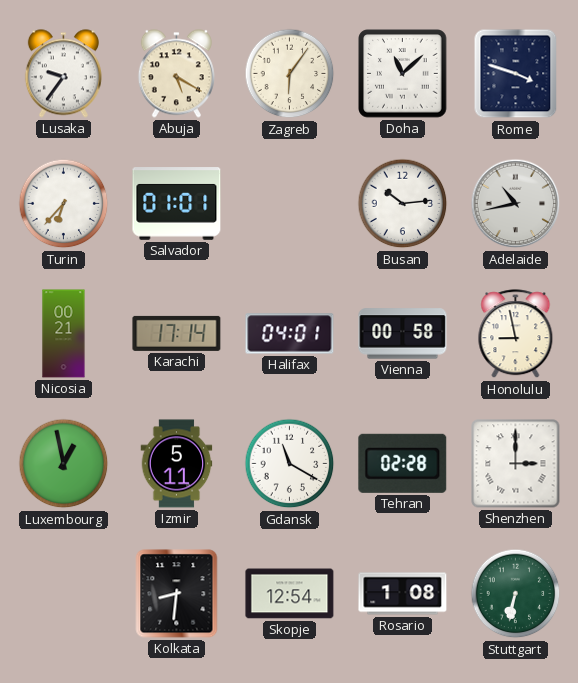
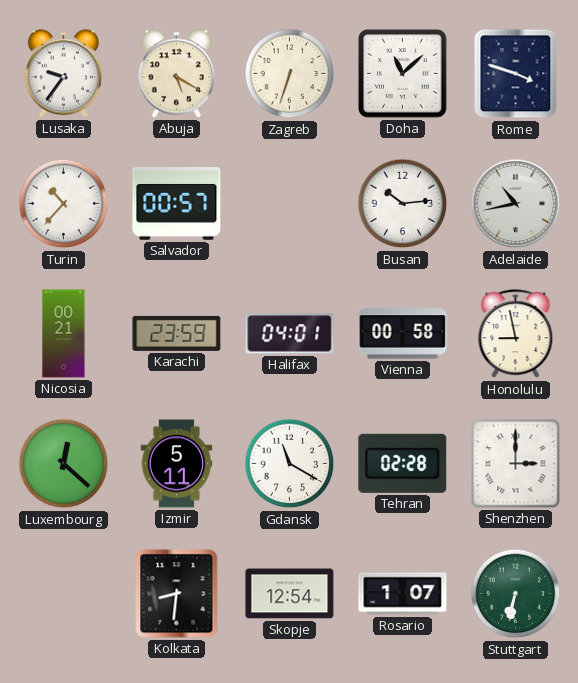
Zagreb: 6:06 -> 6:33
Turin: 6:37 -> 10:37
Salvador: 01:01 -> 00:57
Karachi: 17:14 -> 23:59
Luxembourg: 12:58 -> 12:22
Rosario: 1:08 -> 1:07
